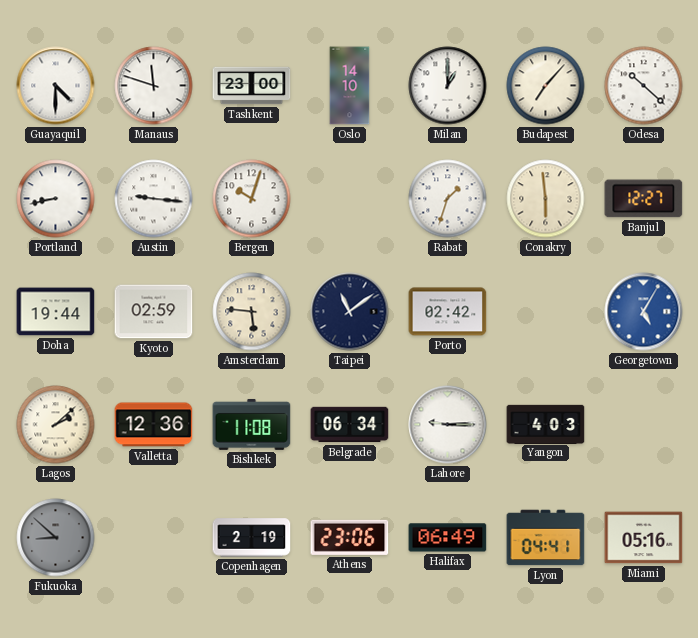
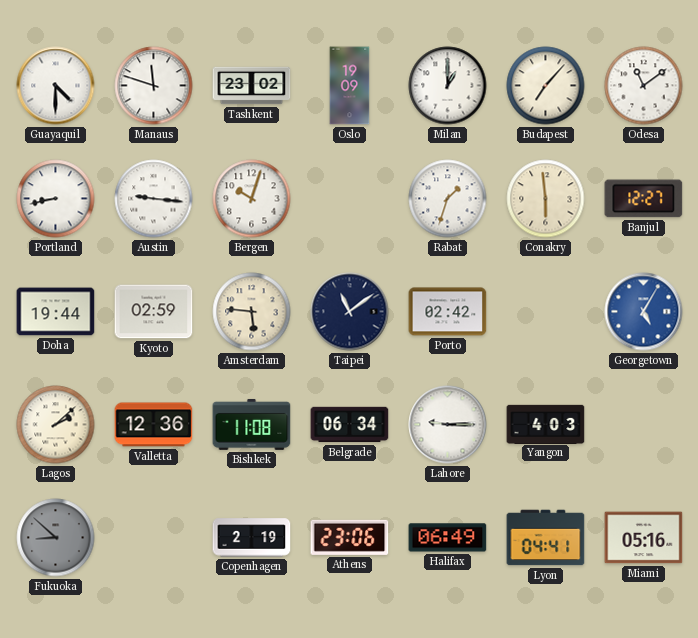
Tashkent: 23:00 -> 23:02
Oslo: 14:10 -> 19:09
Odesa: 10:22 -> 11:09
